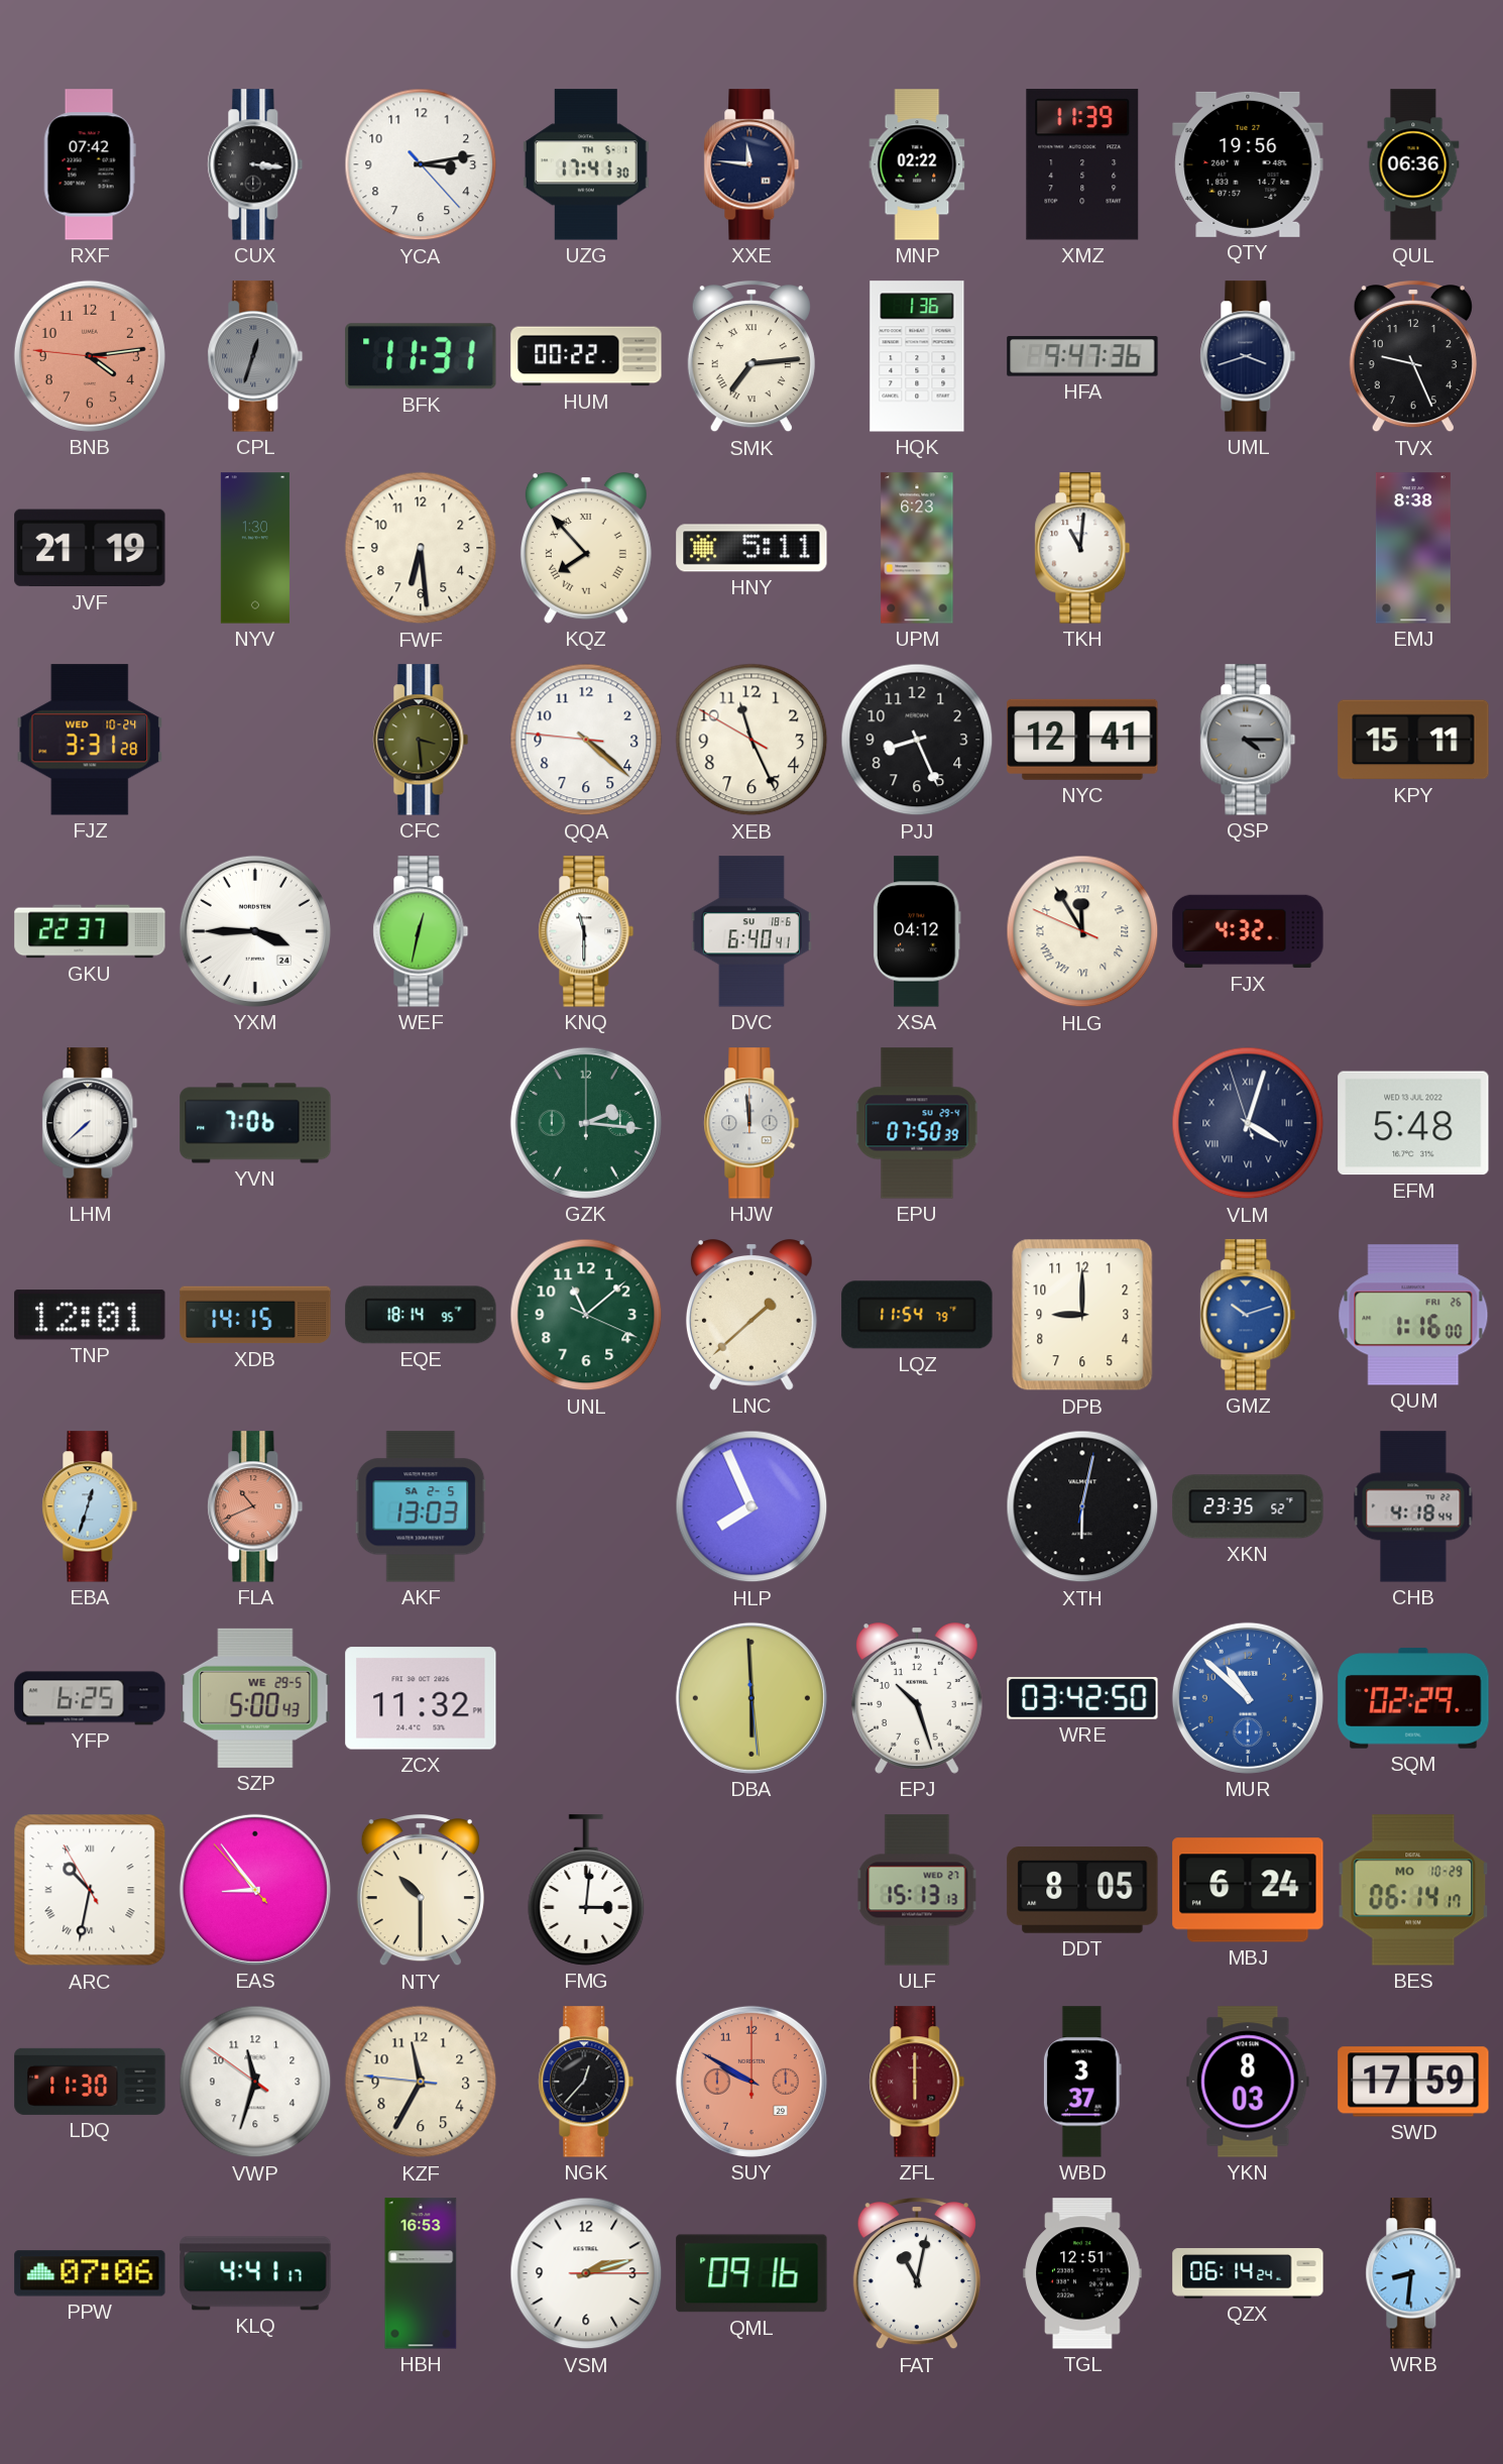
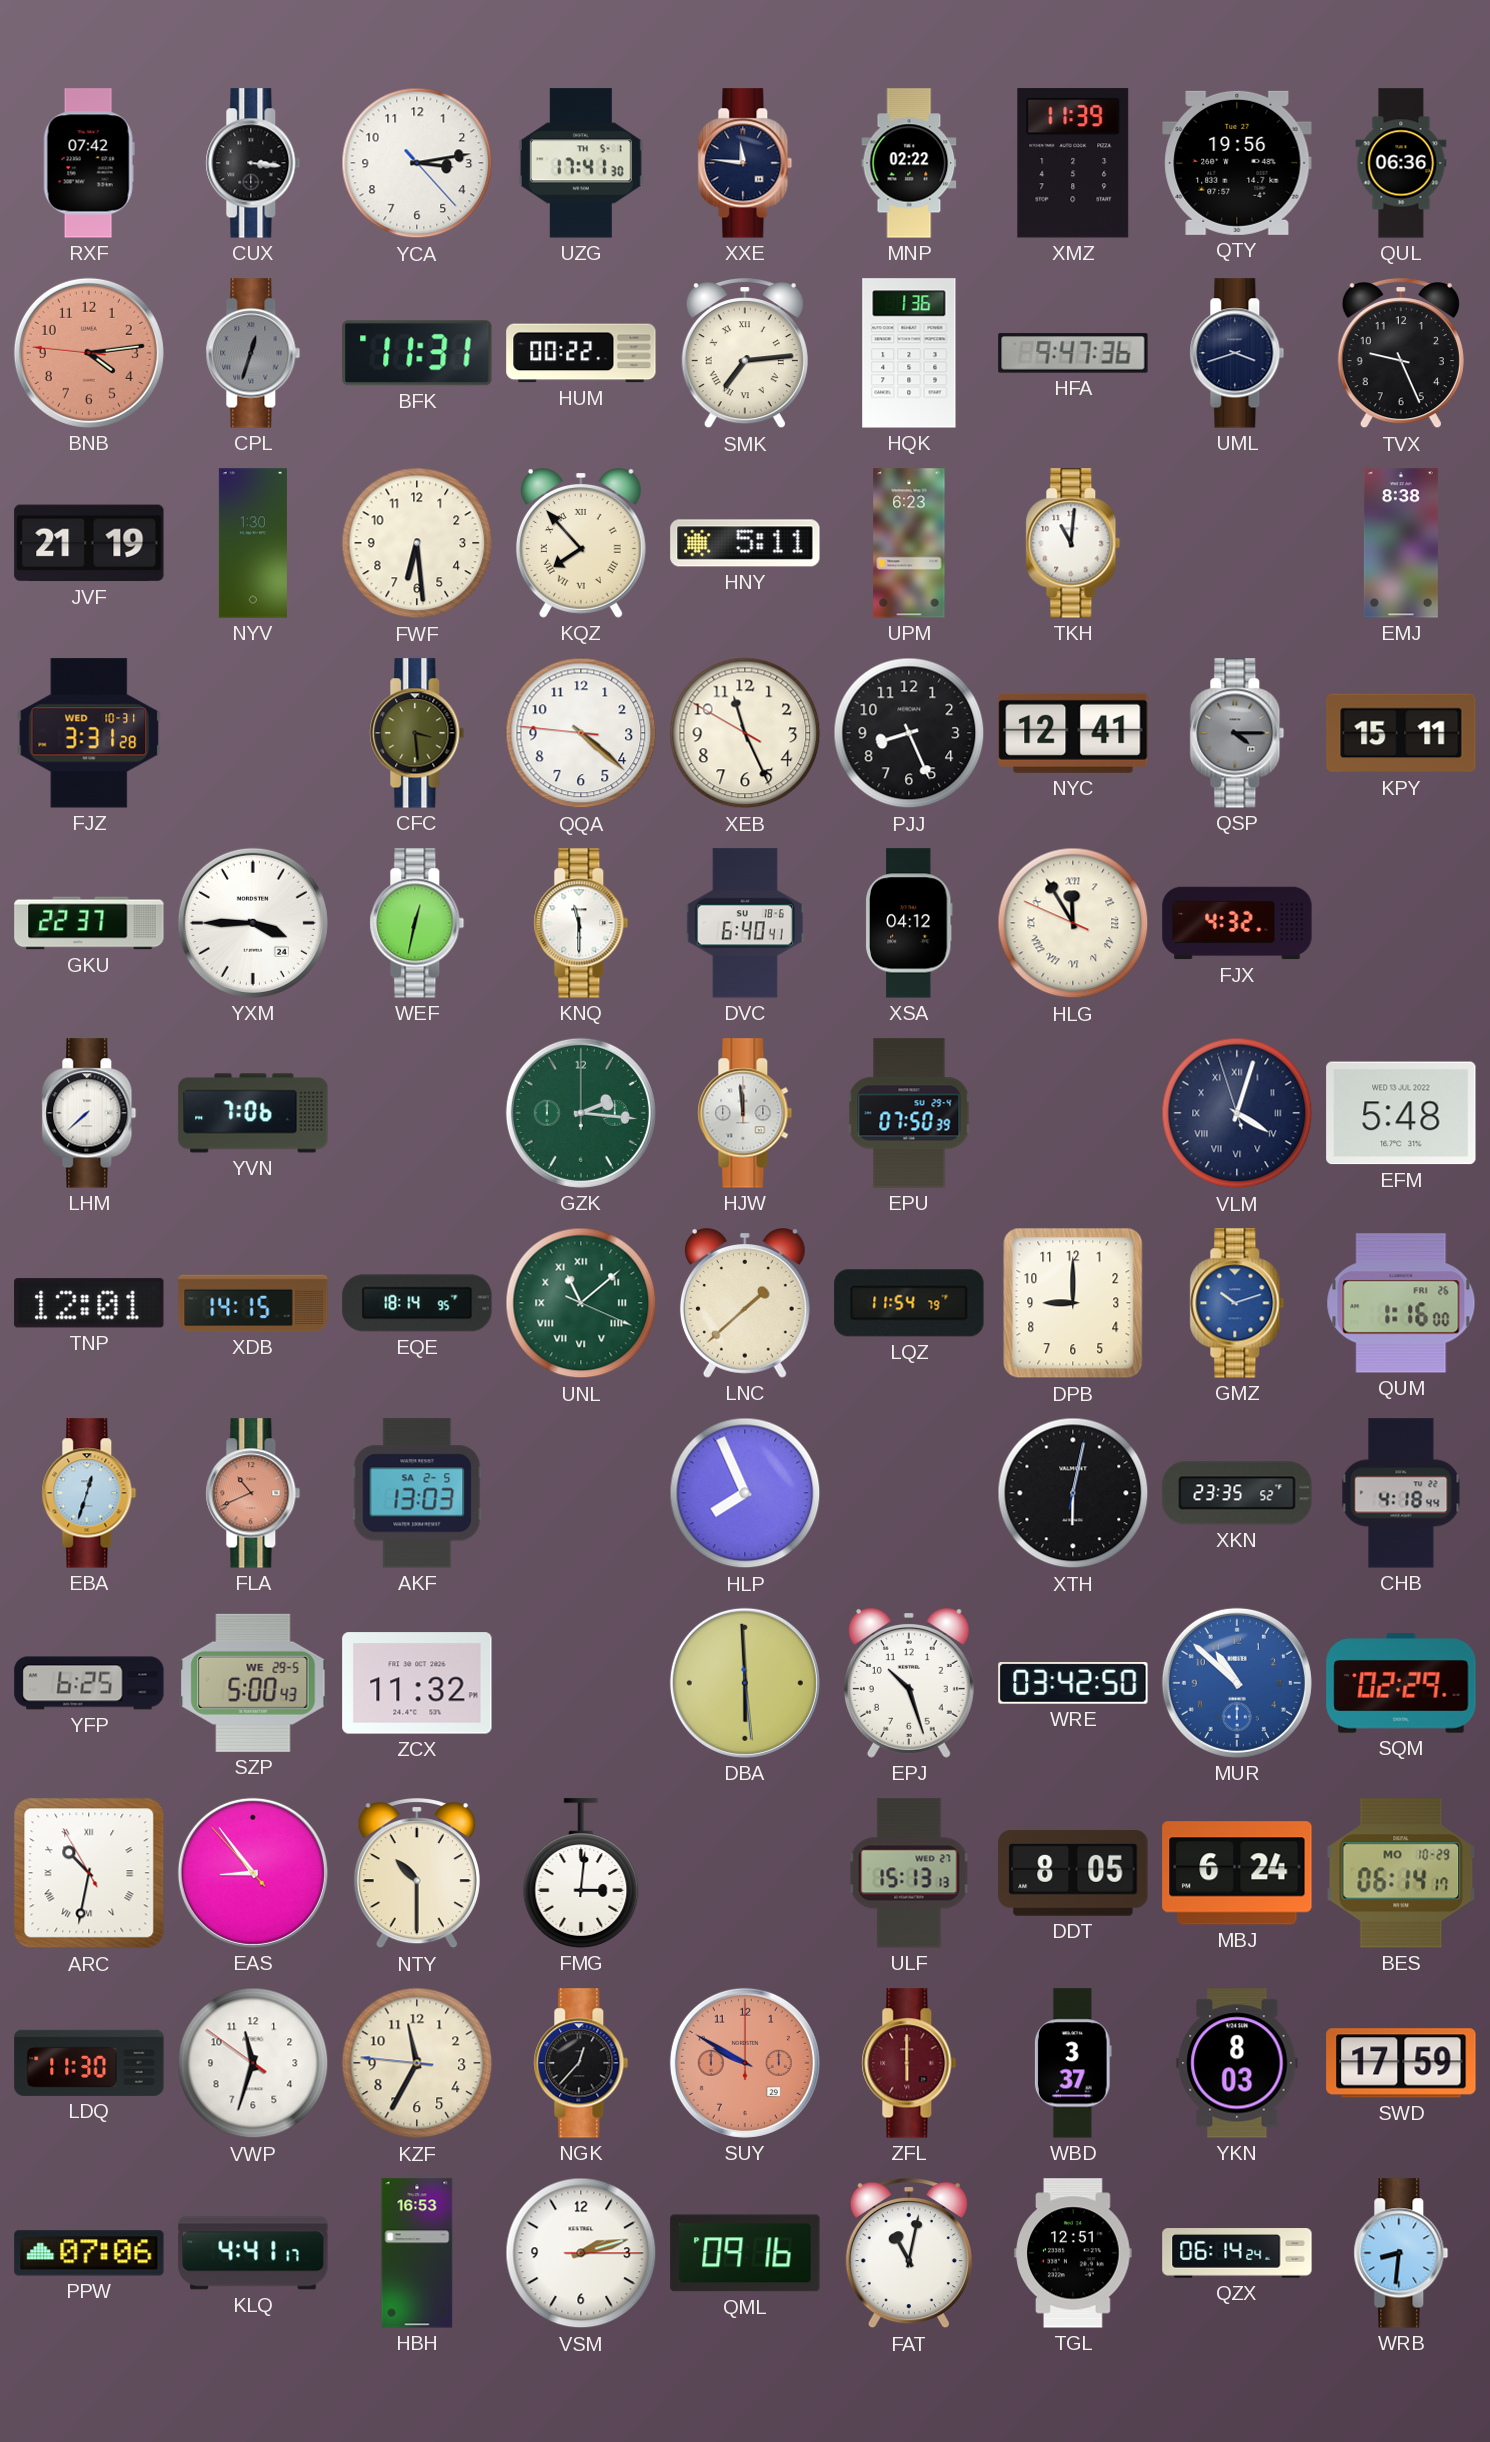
FJZ date: WED 10-24 -> WED 10-31
UNL numerals: Arabic -> Roman
